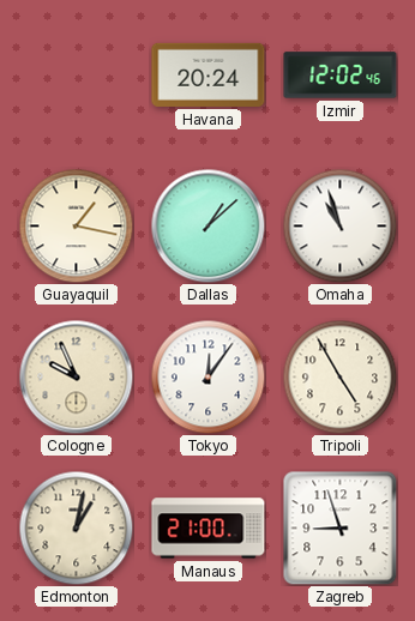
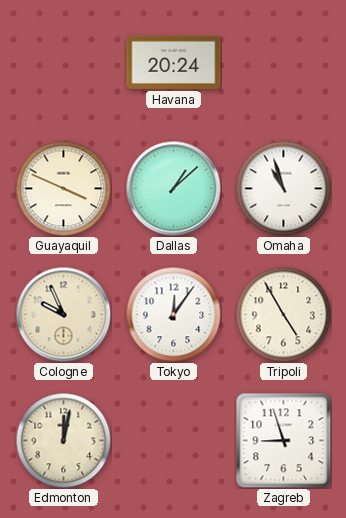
Izmir: 12:02 -> none
Guayaquil: 1:17 -> 3:49
Edmonton: 1:02 -> 12:02
Manaus: 21:00 -> none
